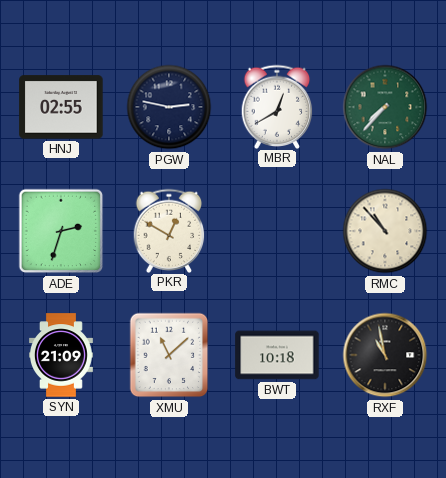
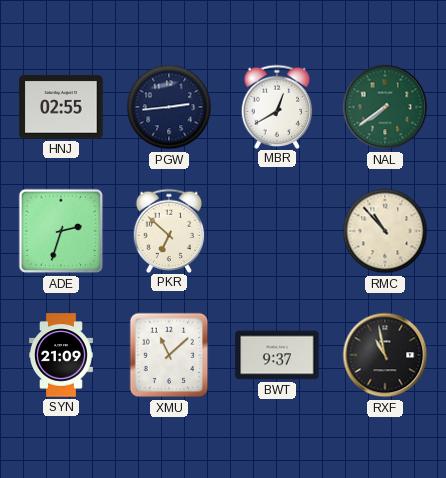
PGW: 2:47 -> 2:44
NAL: 7:37 -> 7:39
PKR: 12:50 -> 6:52
BWT: 10:18 -> 9:37
